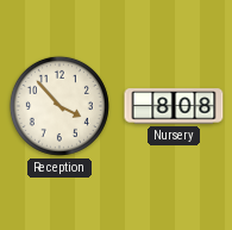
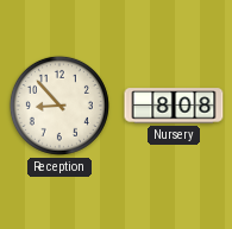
Reception: 3:53 -> 8:53
